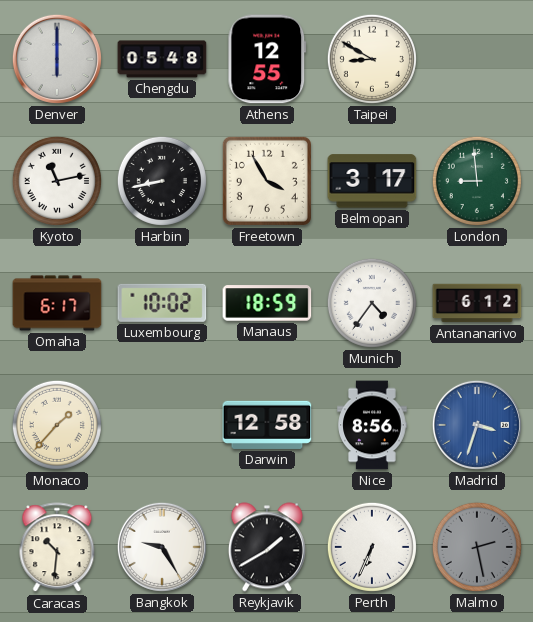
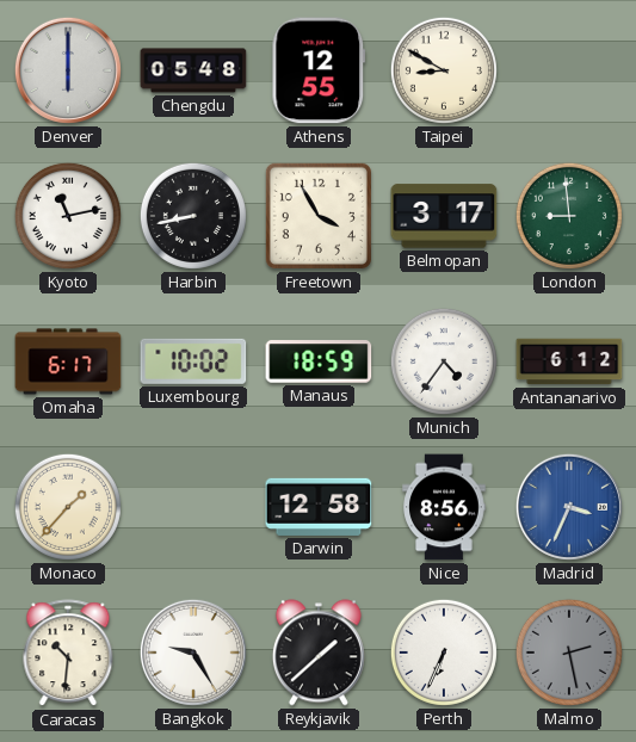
Madrid: 3:33 -> 3:34
Reykjavik: 1:40 -> 1:38
